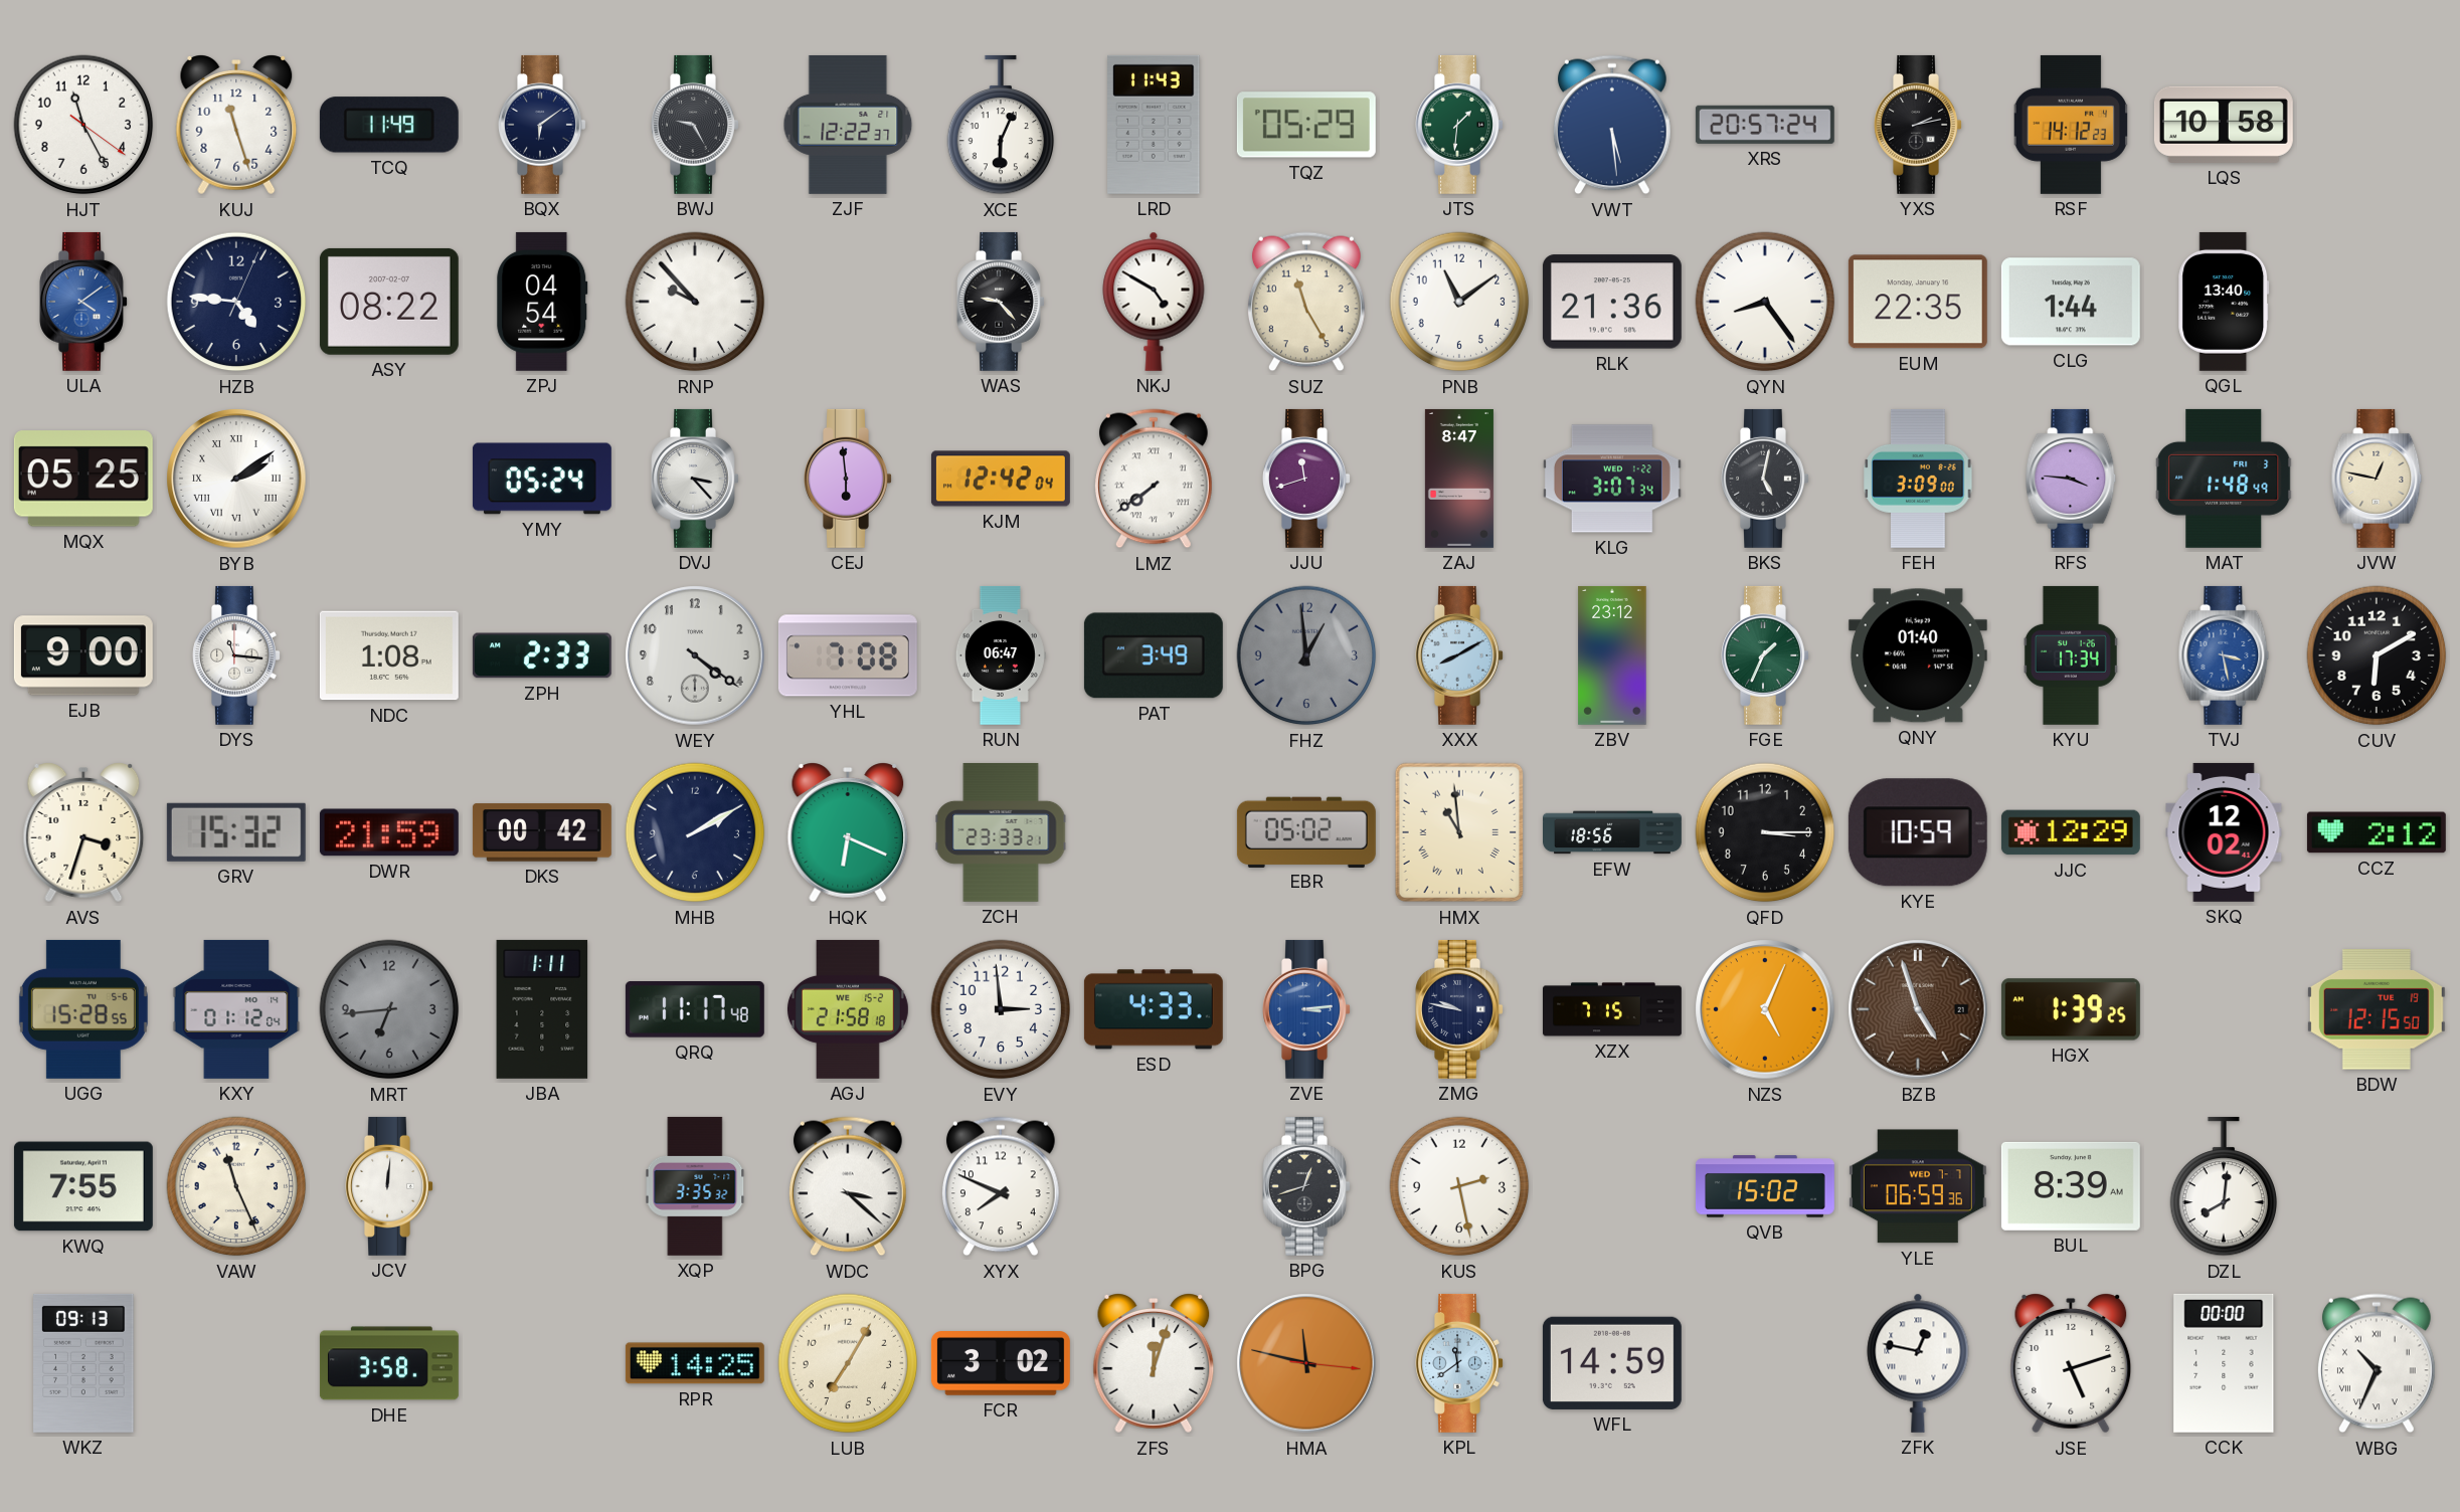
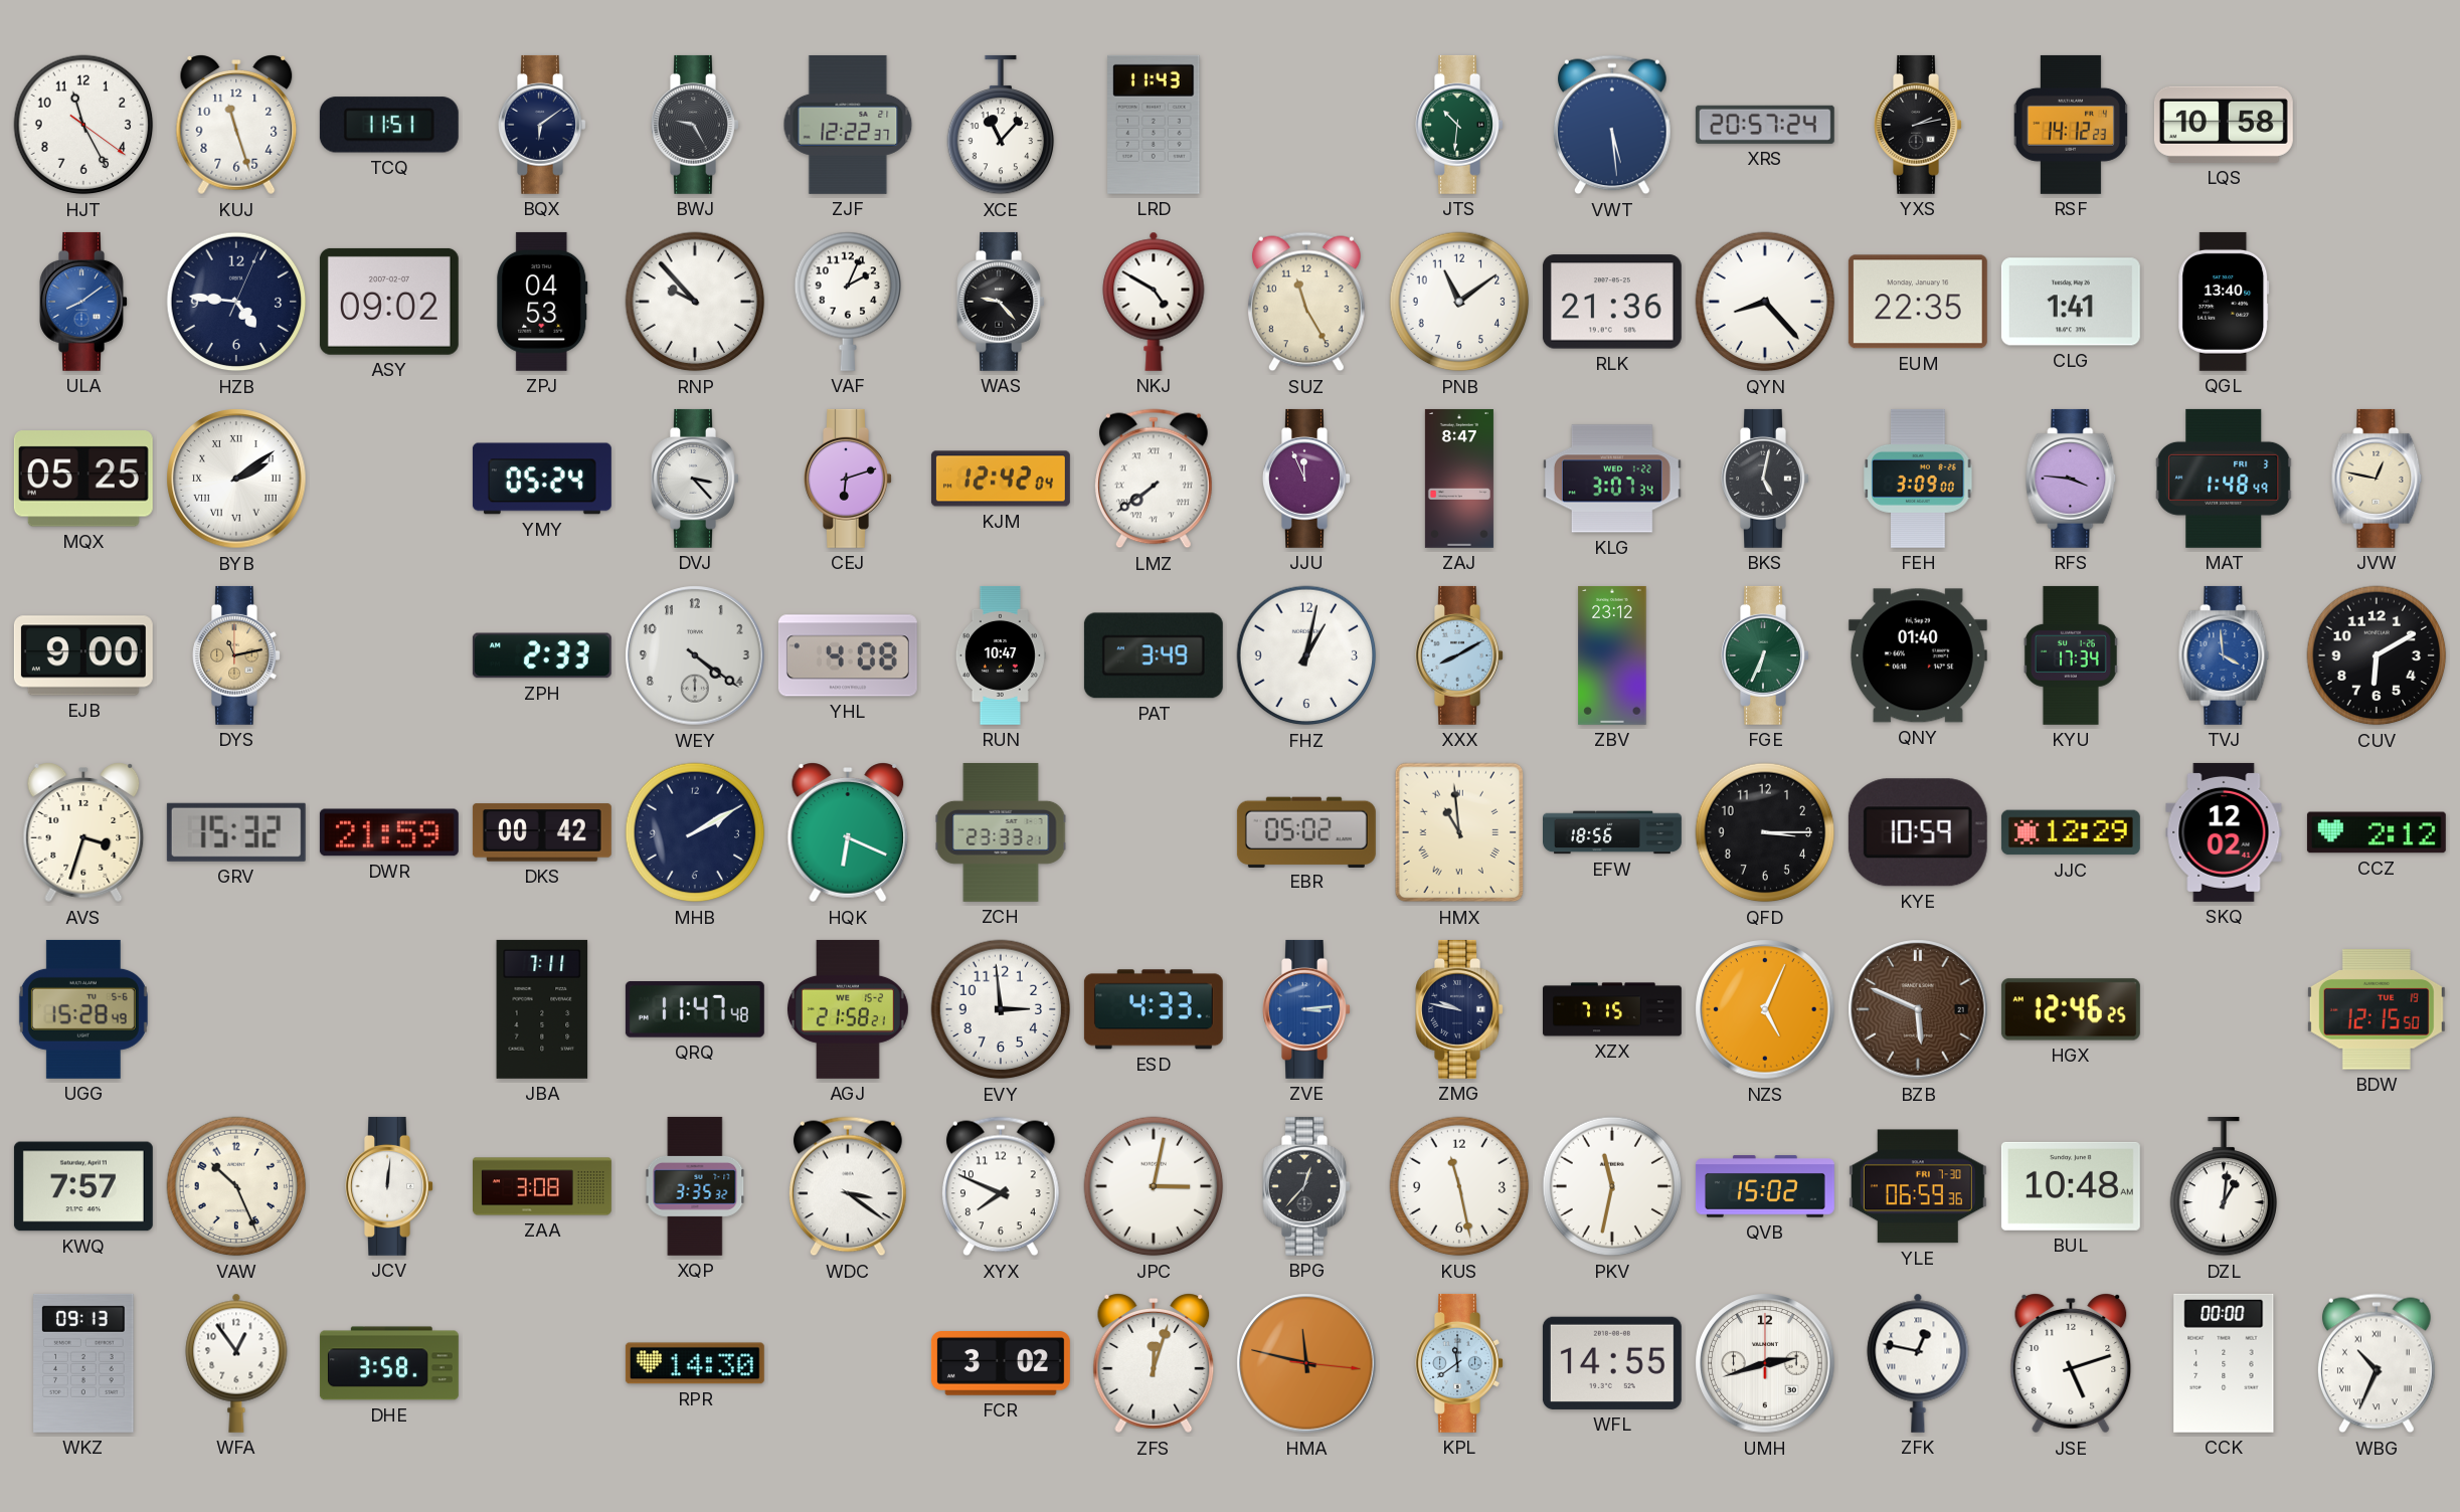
TCQ: 11:49 -> 11:51
XCE: 6:04 -> 11:07
TQZ: 05:29 -> none
JTS: 1:31 -> 10:31
ULA: 4:09 -> 8:09
ASY: 08:22 -> 09:02
ZPJ: 04:54 -> 04:53
VAF: none -> 2:04
QYN: 8:24 -> 8:23
CLG: 1:44 -> 1:41
CEJ: 5:59 -> 6:12
JJU: 11:42 -> 11:56
DYS: 11:16 -> 11:13
DYS dial: white -> champagne
NDC: 1:08 -> none
YHL: 7:08 -> 4:08
RUN: 06:47 -> 10:47
FHZ: 12:59 -> 1:02
FHZ dial: grey -> white
FGE: 1:34 -> 6:34
TVJ: 3:28 -> 3:59
UGG: 15:28:55 -> 15:28:49
KXY: 01:12 -> none
MRT: 6:44 -> none
JBA: 1:11 -> 7:11
QRQ: 11:17 -> 11:47
AGJ: 21:58:18 -> 21:58:21
BZB: 4:57 -> 5:49
HGX: 1:39 -> 12:46
KWQ: 7:55 -> 7:57
VAW: 11:26 -> 10:26
ZAA: none -> 3:08
WDC: 3:22 -> 3:21
JPC: none -> 3:02
BPG: 12:42 -> 12:37
KUS: 2:28 -> 11:28
PKV: none -> 11:32
YLE date: WED 7-7 -> FRI 7-30
BUL: 8:39 -> 10:48
DZL: 8:01 -> 1:01
WFA: none -> 12:54
RPR: 14:25 -> 14:30
LUB: 7:05 -> none
WFL: 14:59 -> 14:55
UMH: none -> 2:42
